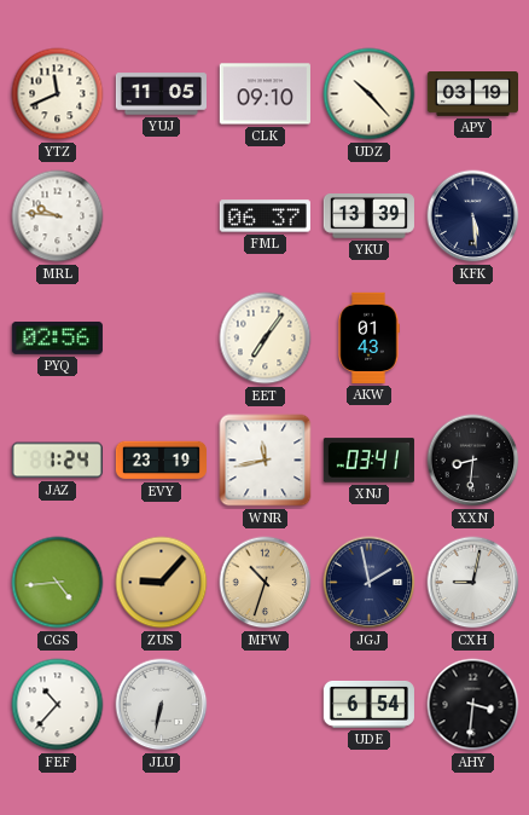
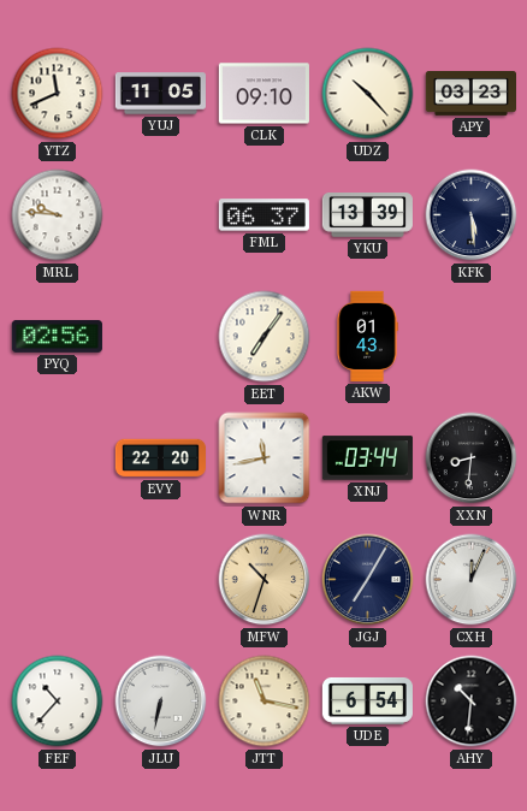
APY: 03:19 -> 03:23
JAZ: 1:24 -> none
EVY: 23:19 -> 22:20
XNJ: 03:41 -> 03:44
CGS: 4:44 -> none
ZUS: 9:07 -> none
JGJ: 1:58 -> 7:05
CXH: 9:02 -> 12:04
JTT: none -> 11:17
AHY: 3:31 -> 10:31
